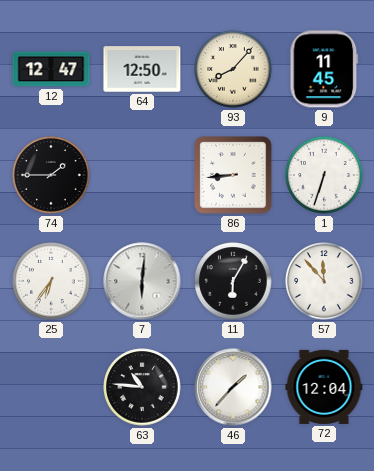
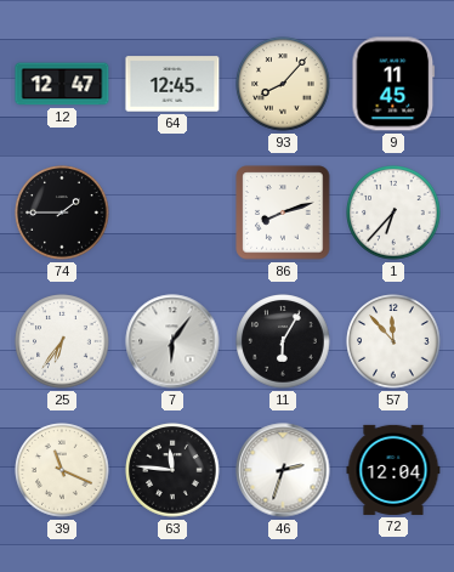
64: 12:50 -> 12:45
86: 8:44 -> 8:12
1: 6:33 -> 6:37
7: 6:01 -> 6:06
39: none -> 11:19
63: 10:46 -> 11:46
46: 1:37 -> 2:33
